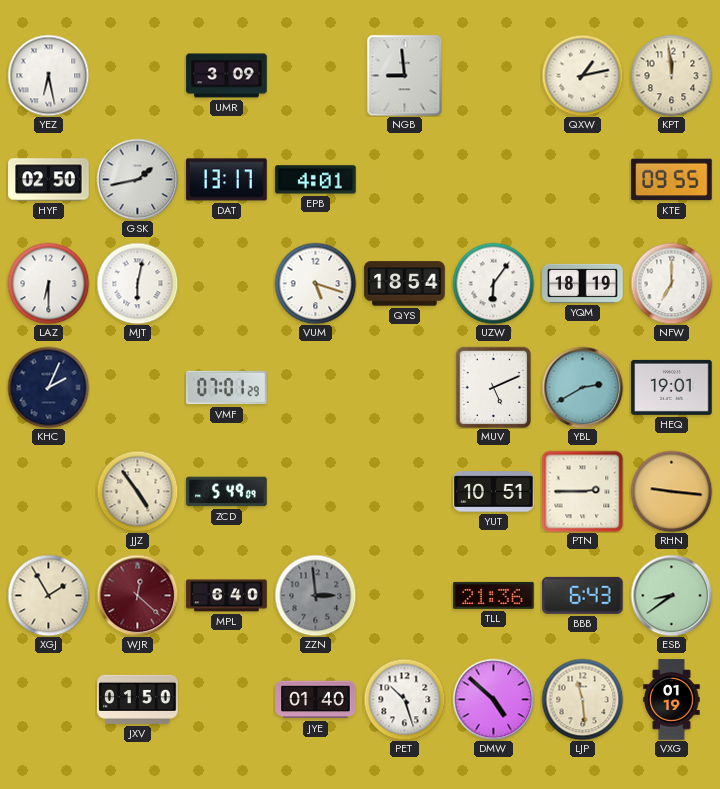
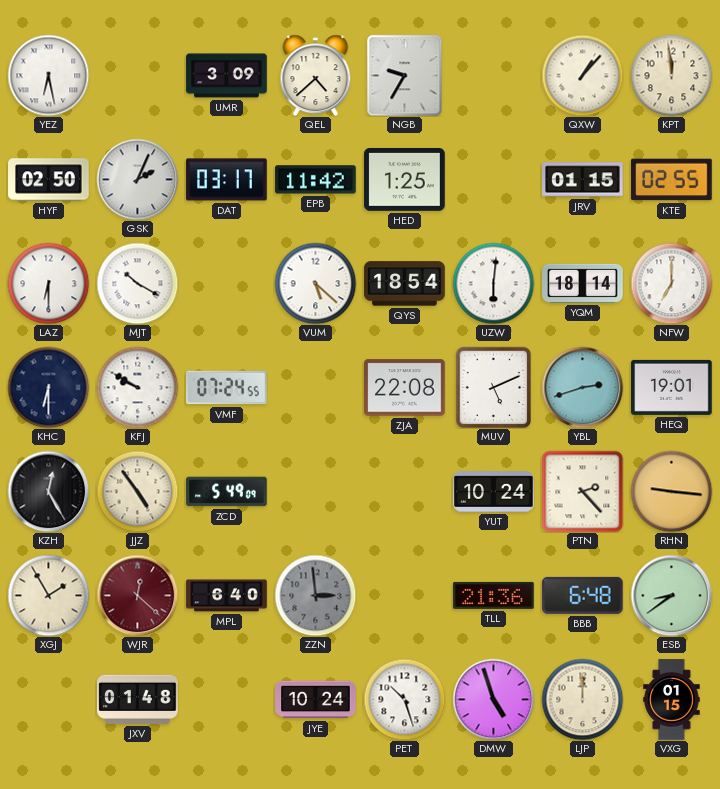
QEL: none -> 4:38
NGB: 8:59 -> 9:35
QXW: 1:13 -> 1:07
GSK: 1:43 -> 2:04
DAT: 13:17 -> 03:17
EPB: 4:01 -> 11:42
HED: none -> 1:25
JRV: none -> 01:15
KTE: 09:55 -> 02:55
MJT: 6:02 -> 10:20
VUM: 5:18 -> 5:22
UZW: 6:06 -> 6:01
YQM: 18:19 -> 18:14
KHC: 2:04 -> 6:30
KFJ: none -> 9:50
VMF: 07:01 -> 07:24
ZJA: none -> 22:08
YBL: 2:40 -> 2:42
KZH: none -> 12:25
YUT: 10:51 -> 10:24
PTN: 2:45 -> 2:23
BBB: 6:43 -> 6:48
JXV: 01:50 -> 01:48
JYE: 01:40 -> 10:24
DMW: 4:52 -> 4:57
LJP: 11:29 -> 12:00
VXG: 01:19 -> 01:15
